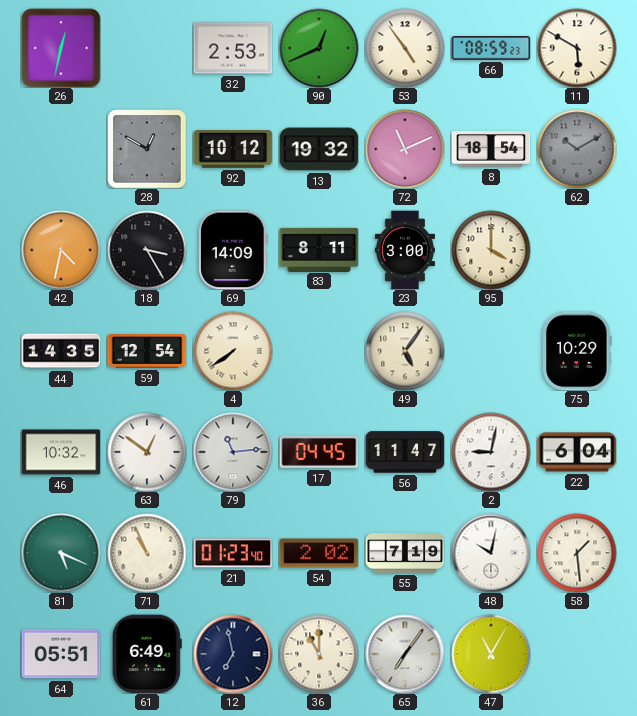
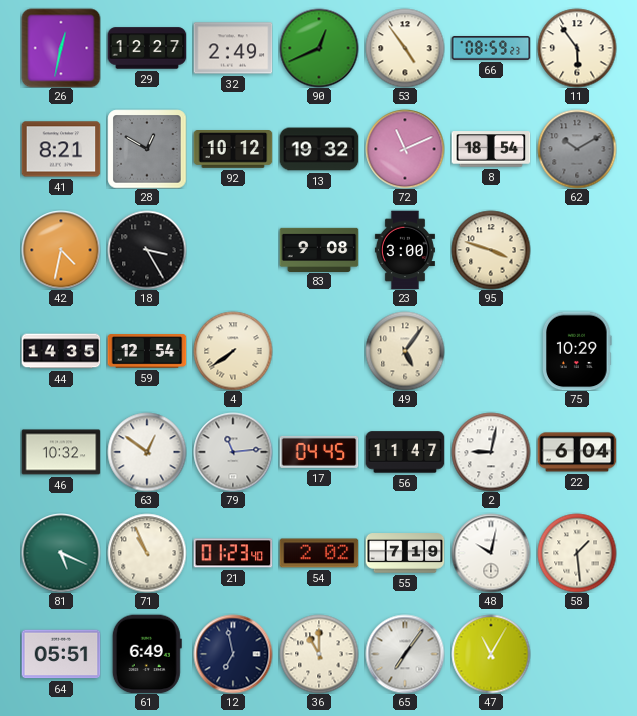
29: none -> 12:27
32: 2:53 -> 2:49
11: 5:50 -> 5:54
41: none -> 8:21
69: 14:09 -> none
83: 8:11 -> 9:08
95: 4:00 -> 3:48
